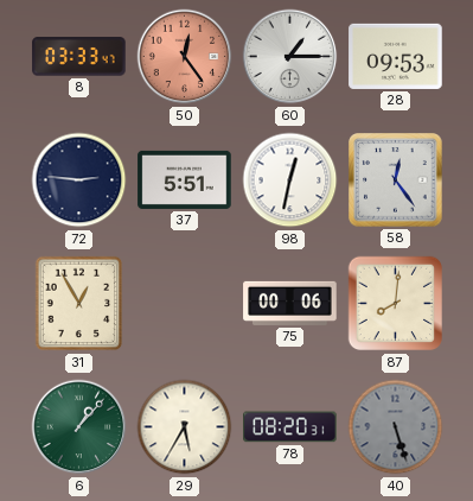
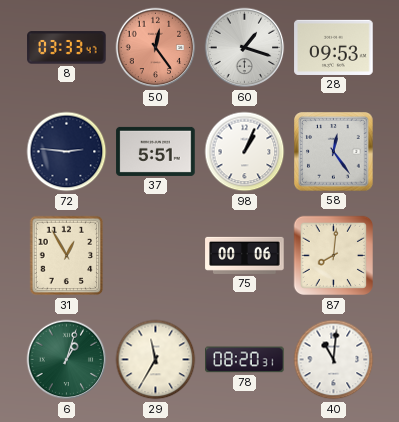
60: 1:15 -> 1:18
98: 12:32 -> 1:04
6: 1:07 -> 1:03
29: 5:35 -> 11:35
40: 5:27 -> 11:01
40 dial: grey -> white
